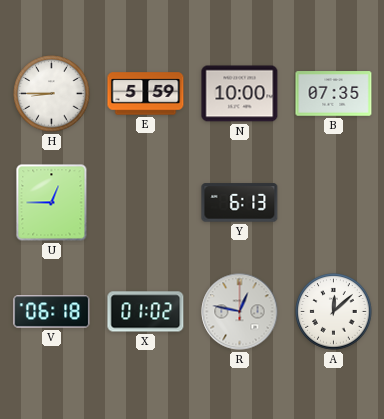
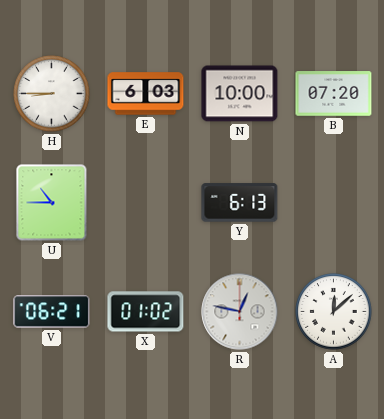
E: 5:59 -> 6:03
B: 07:35 -> 07:20
U: 12:45 -> 10:45
V: 06:18 -> 06:21
